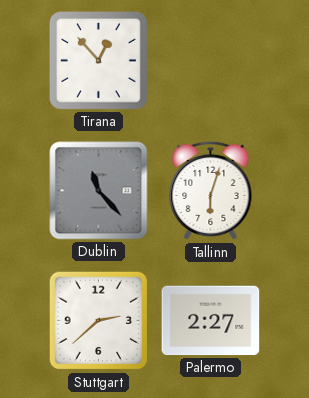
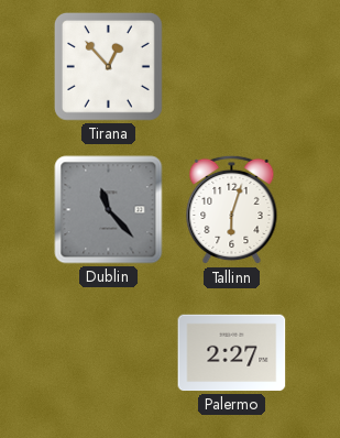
Stuttgart: 2:38 -> none
